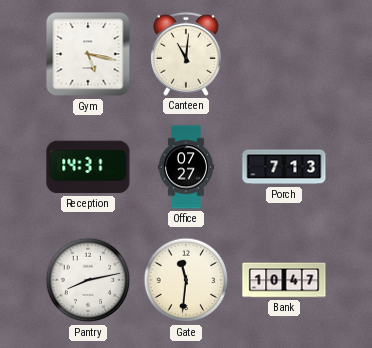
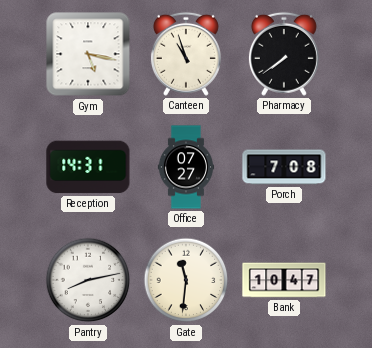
Canteen: 11:01 -> 10:57
Pharmacy: none -> 7:39
Porch: 7:13 -> 7:08
